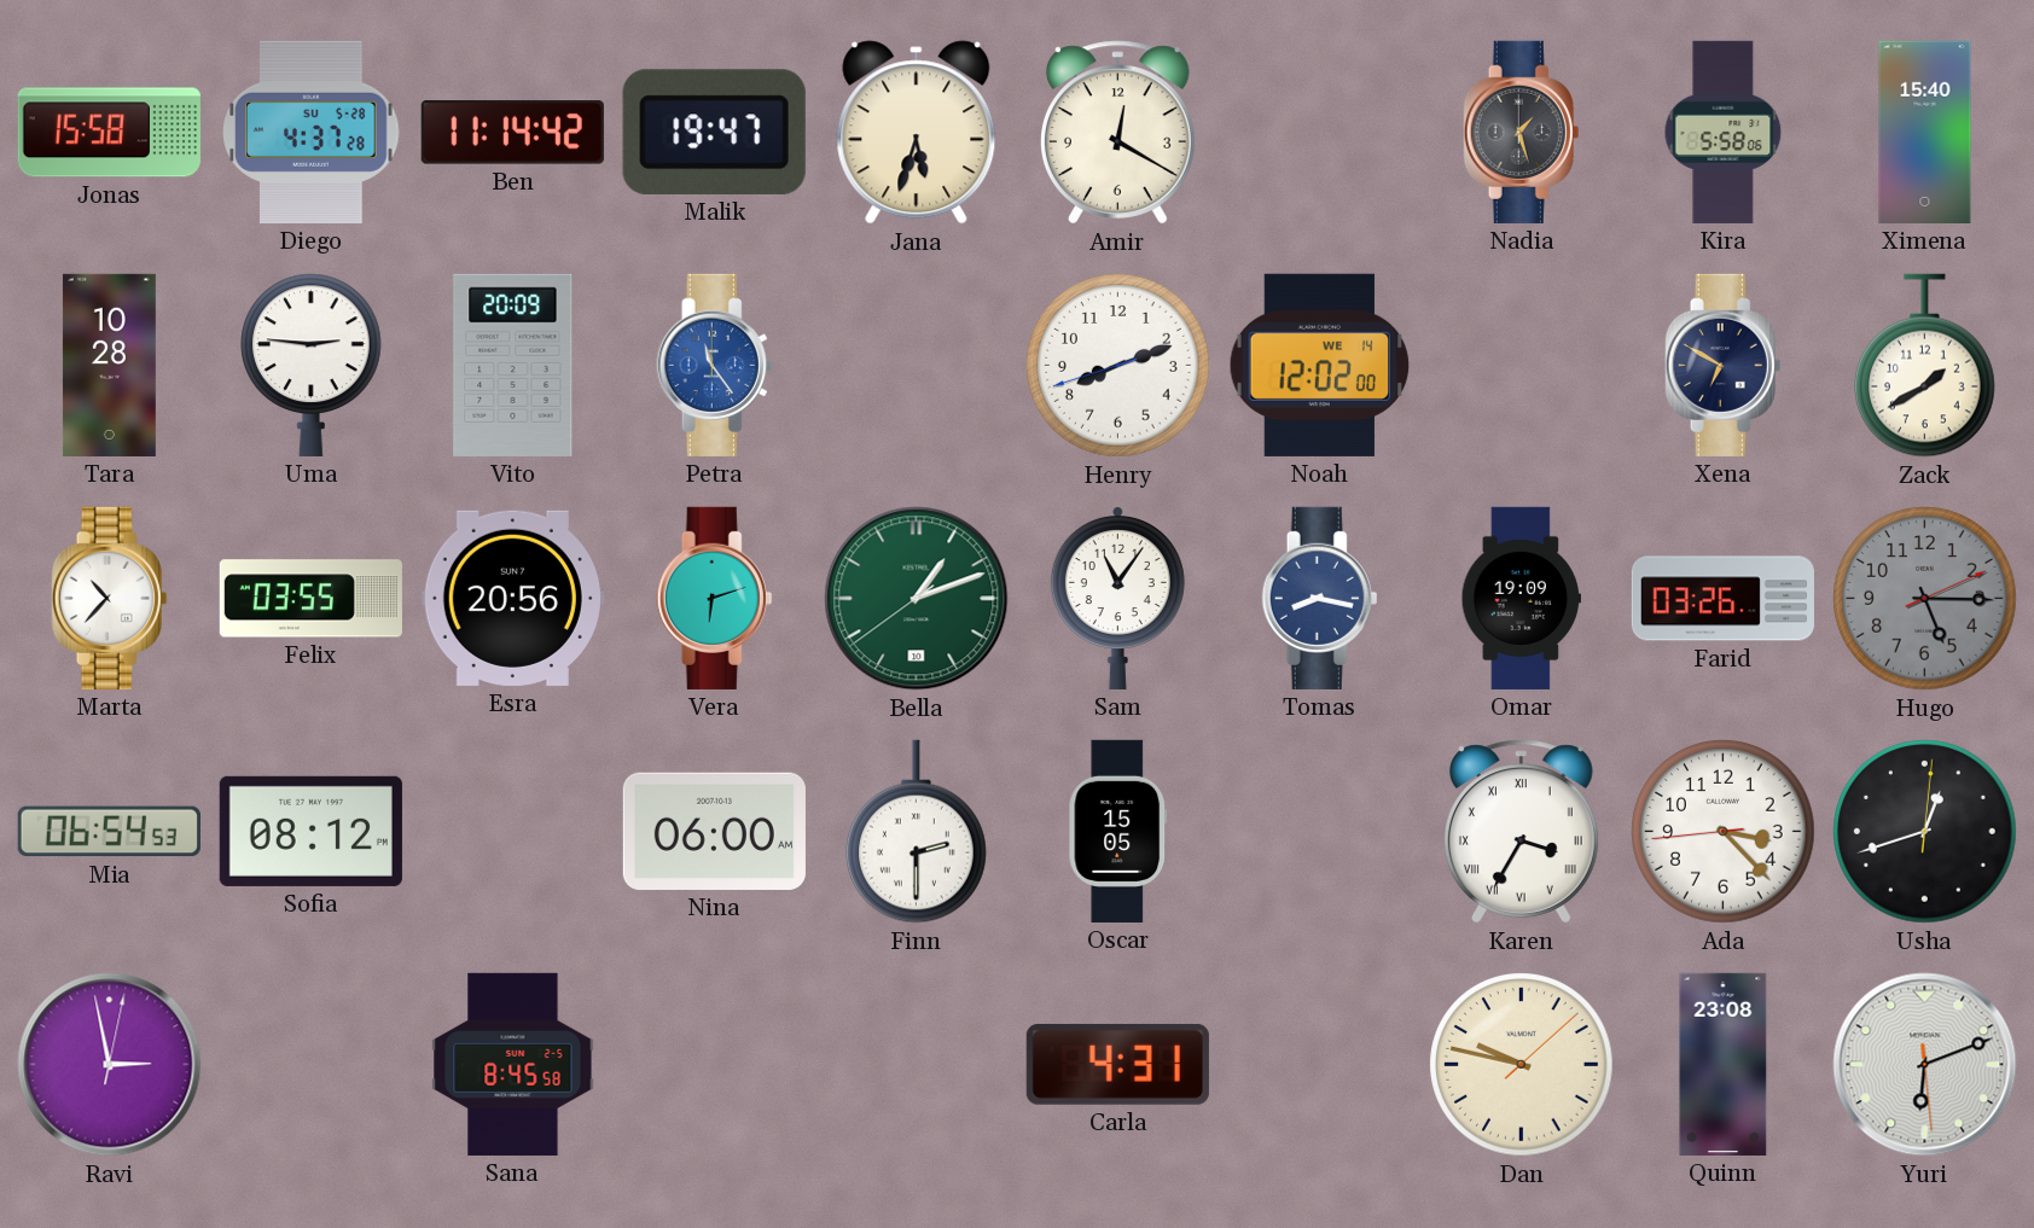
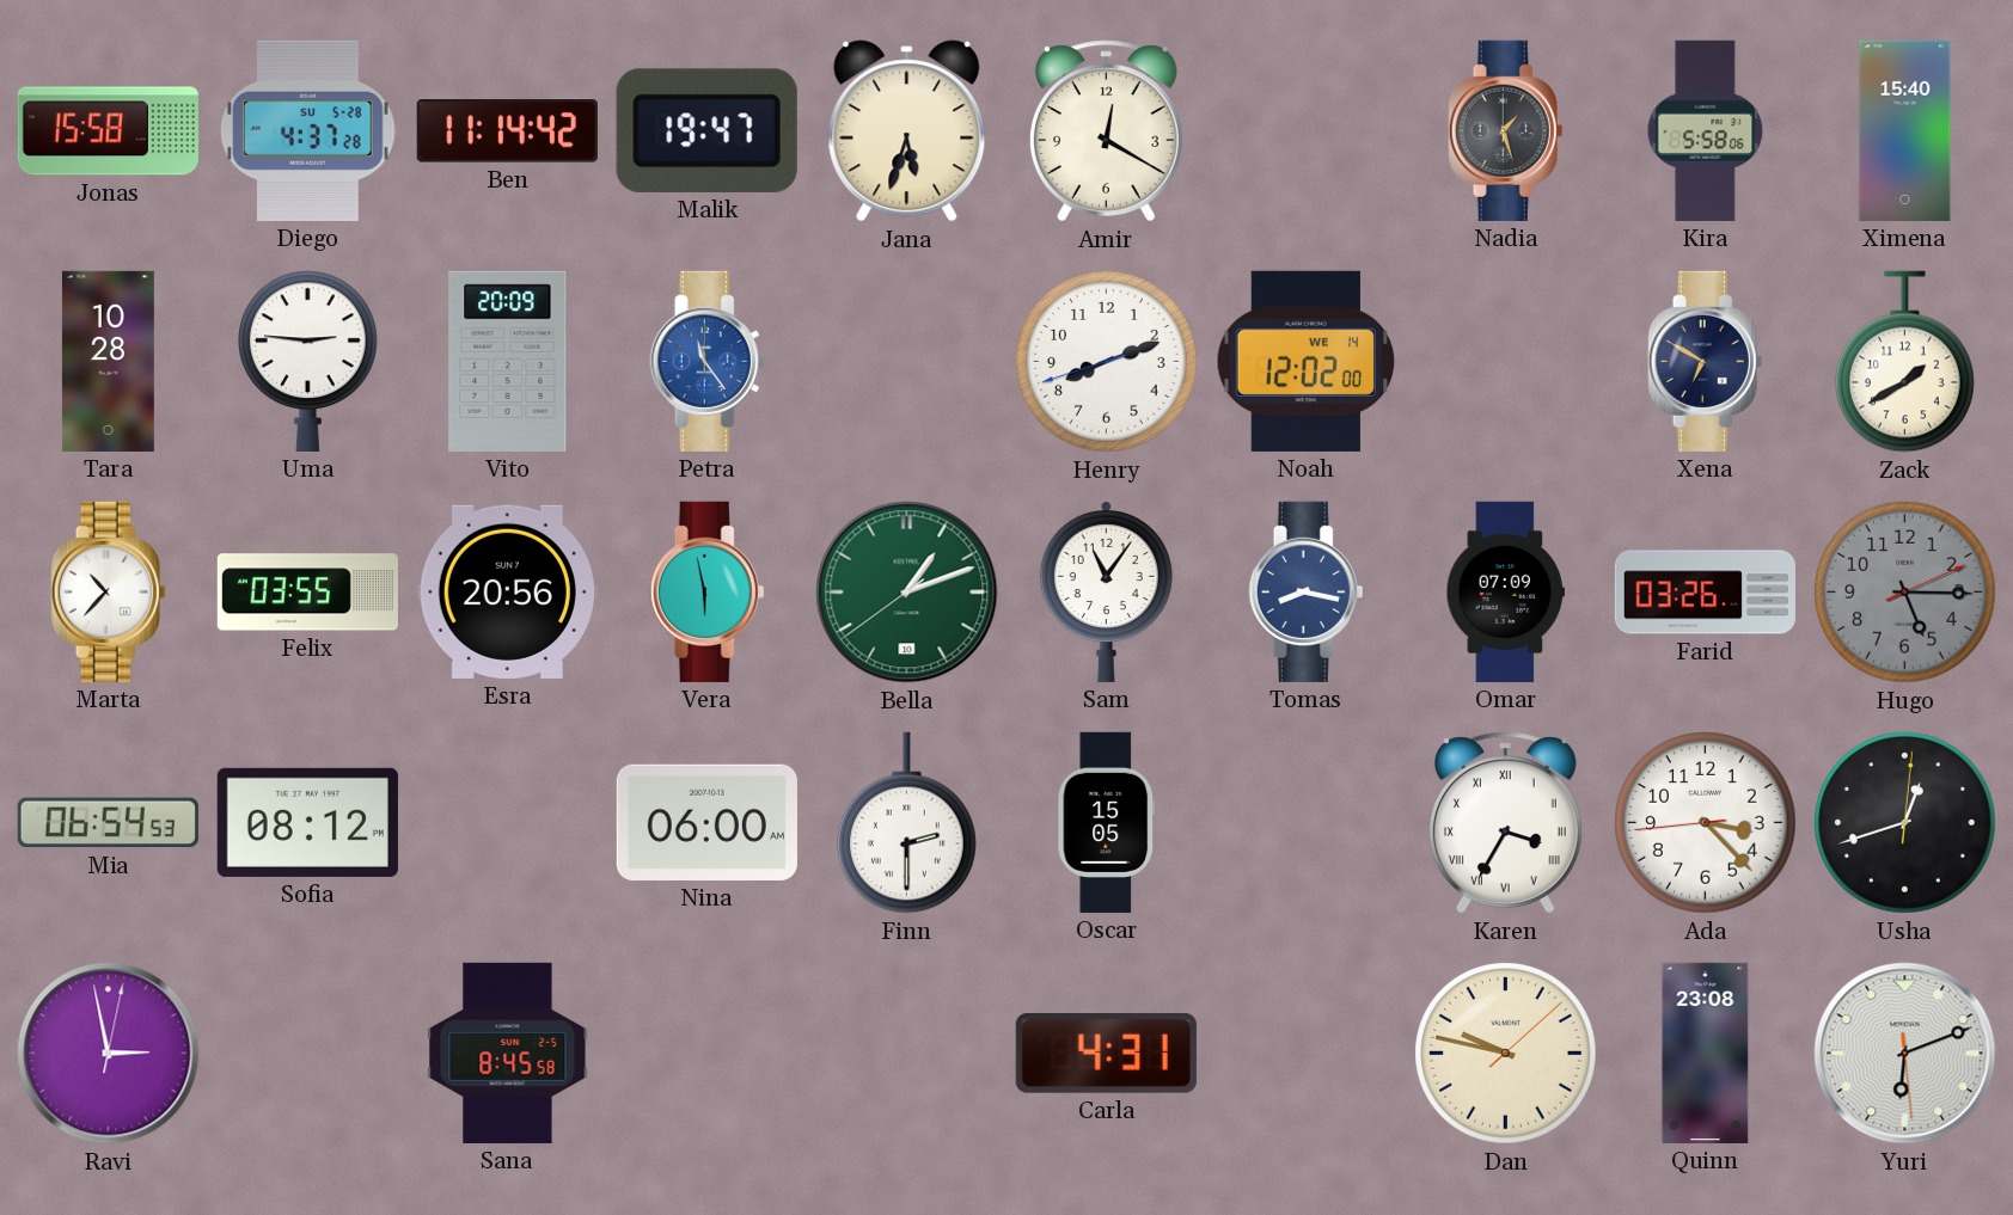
Vera: 6:12 -> 5:58
Omar: 19:09 -> 07:09
